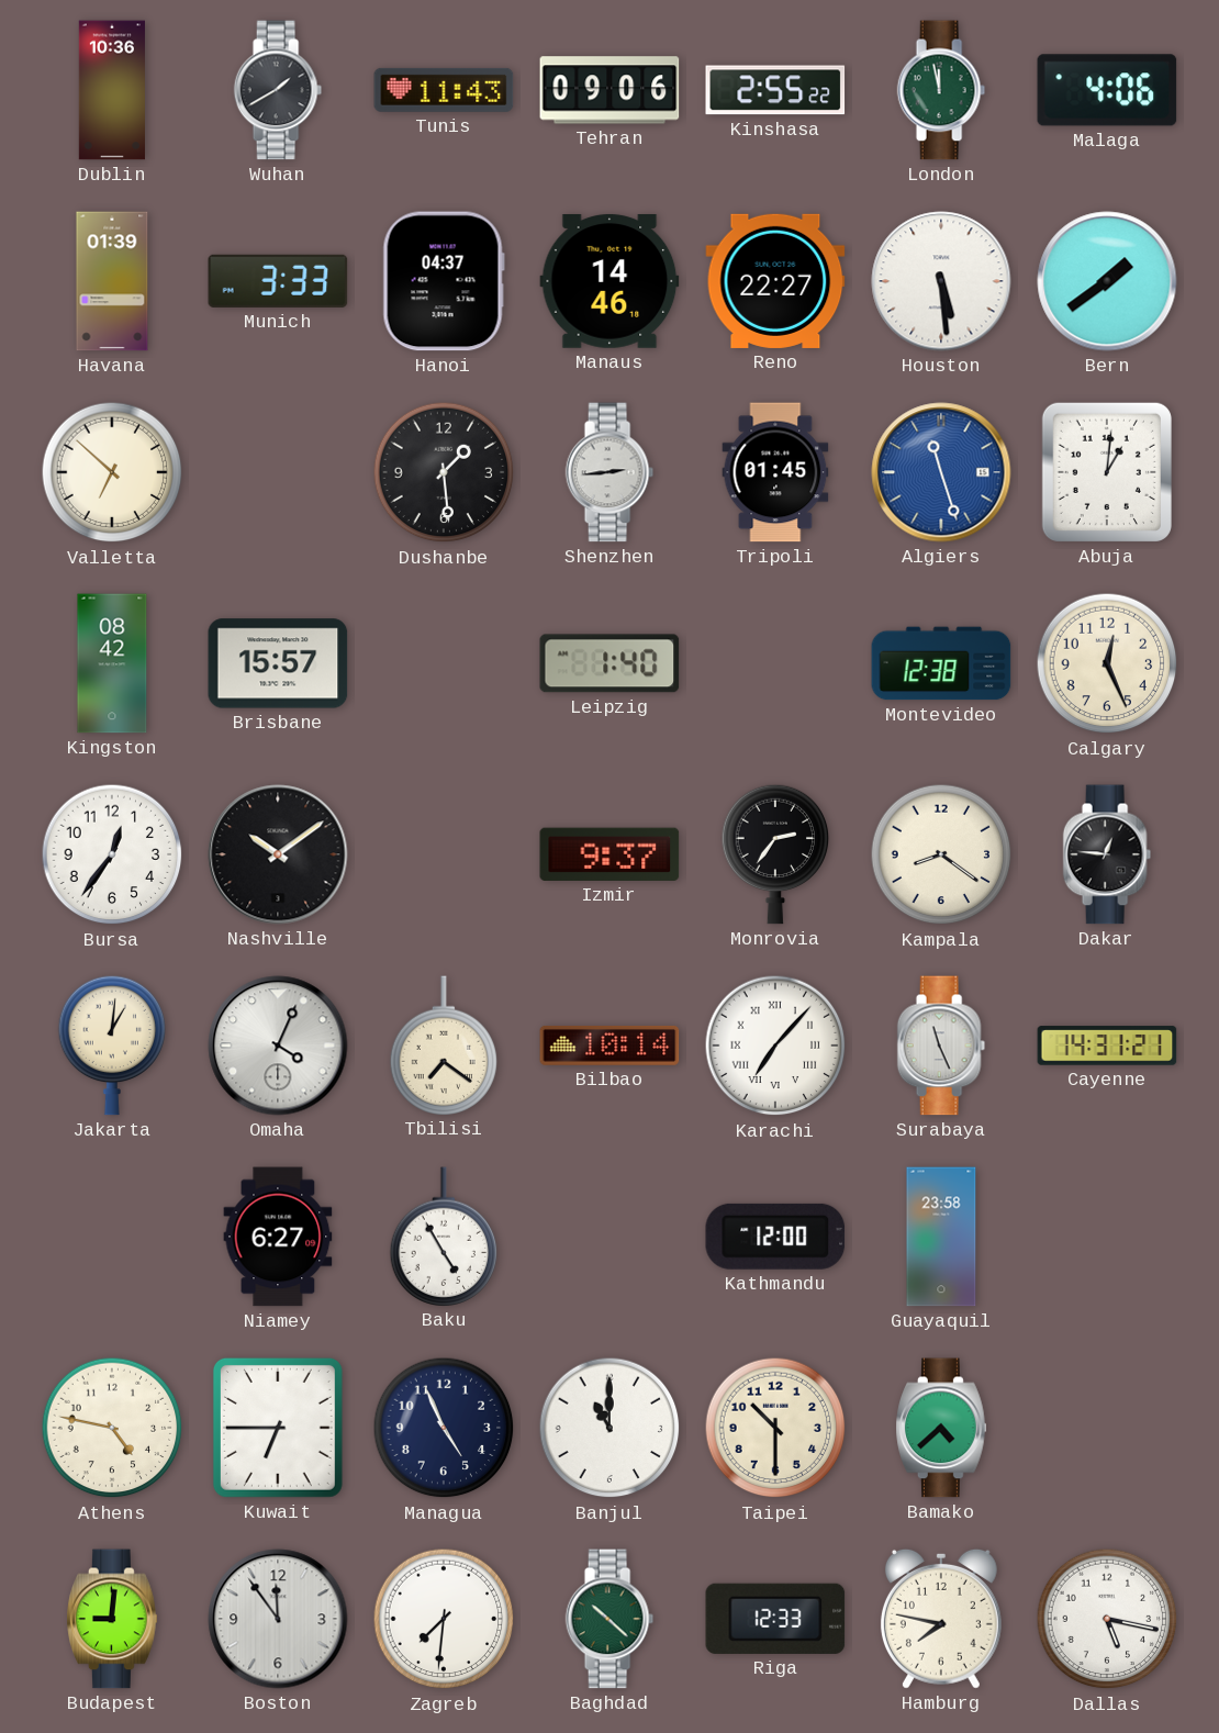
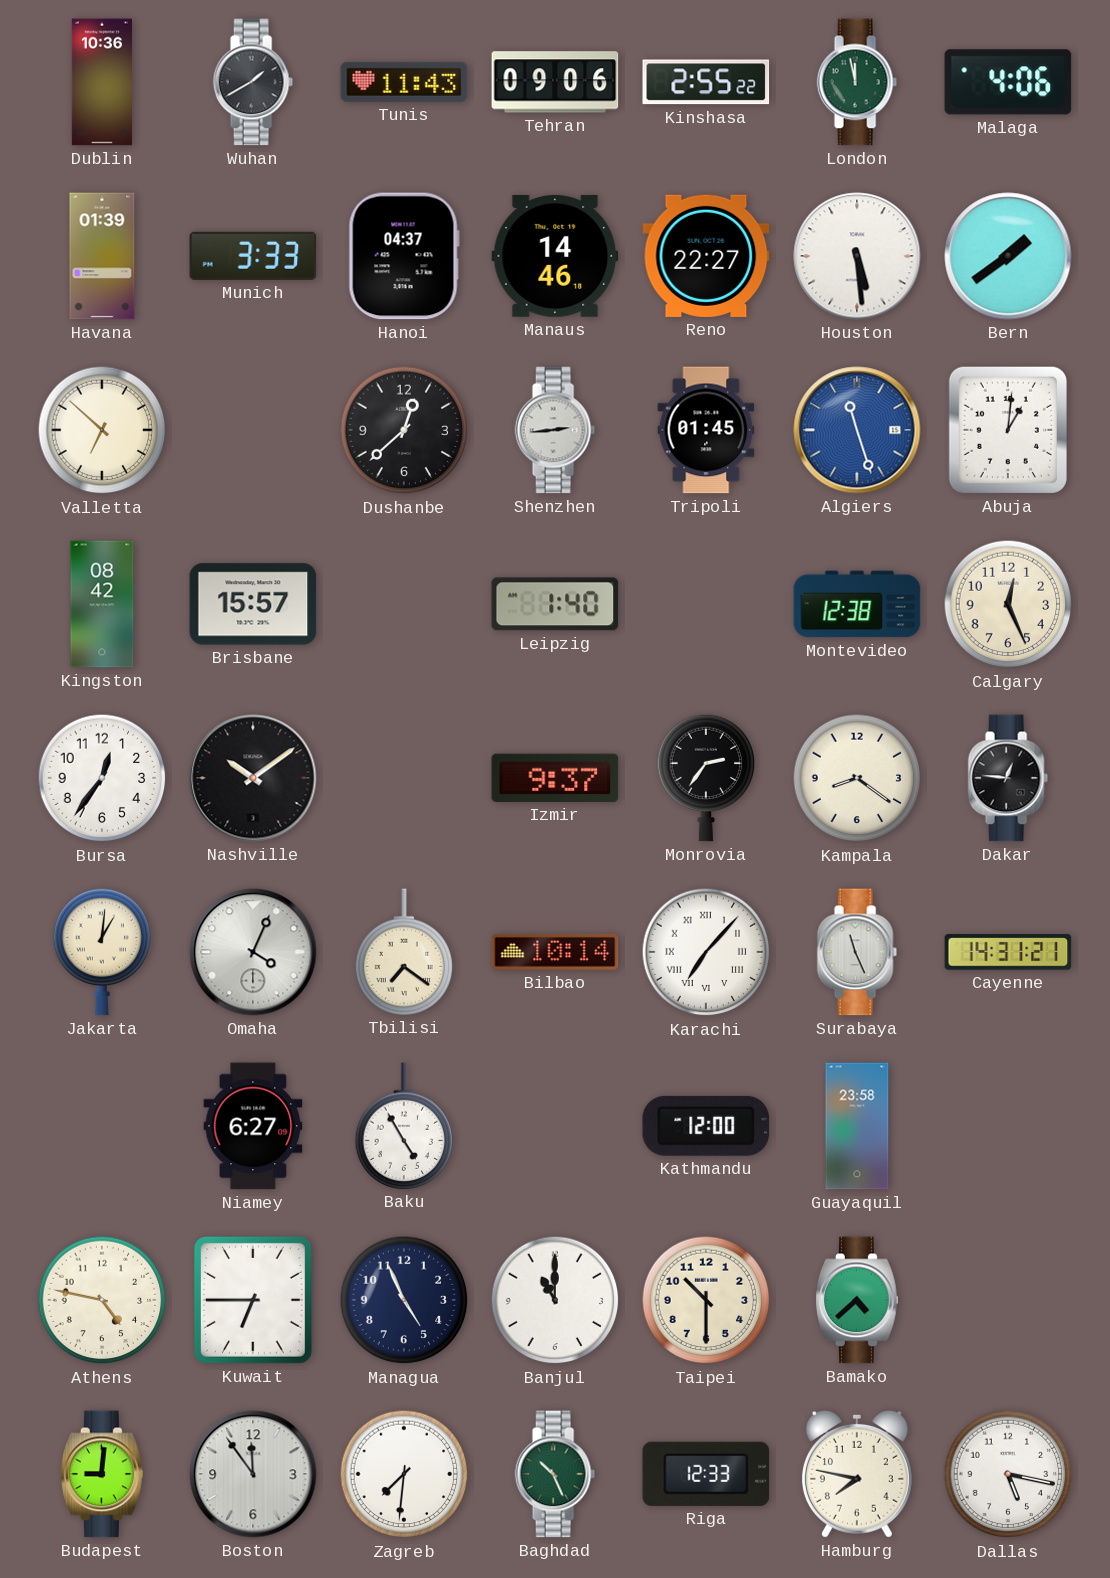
Dushanbe: 1:29 -> 12:38
Baghdad: 10:22 -> 10:26
